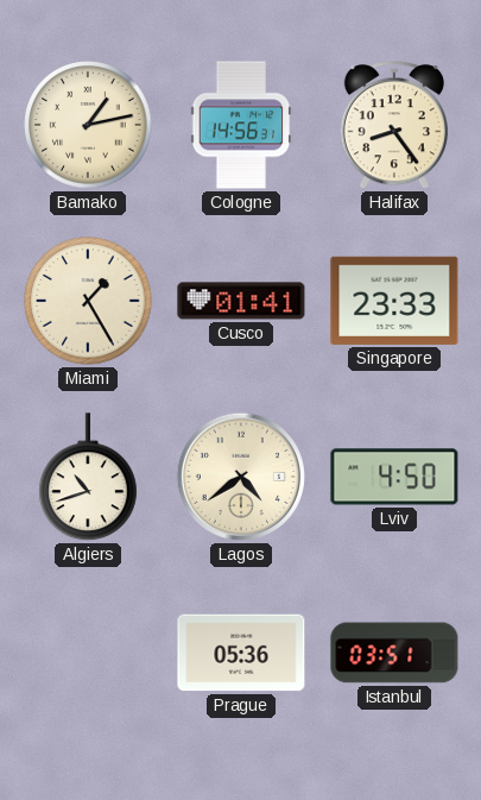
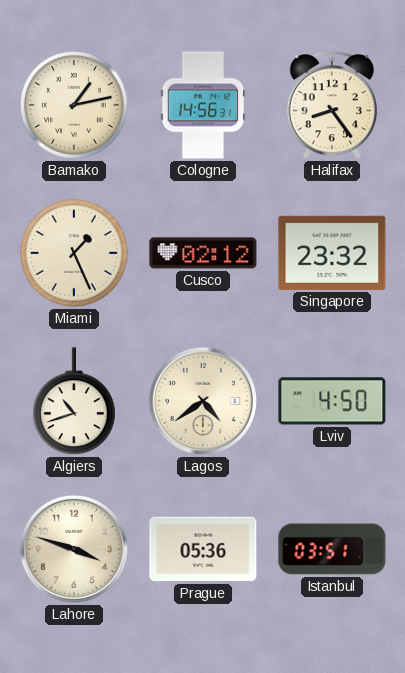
Miami: 1:25 -> 1:26
Cusco: 01:41 -> 02:12
Singapore: 23:33 -> 23:32
Lahore: none -> 3:48
